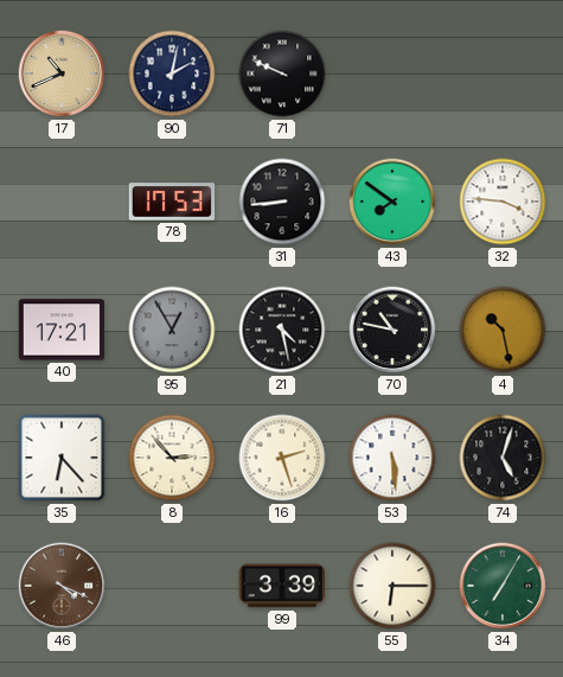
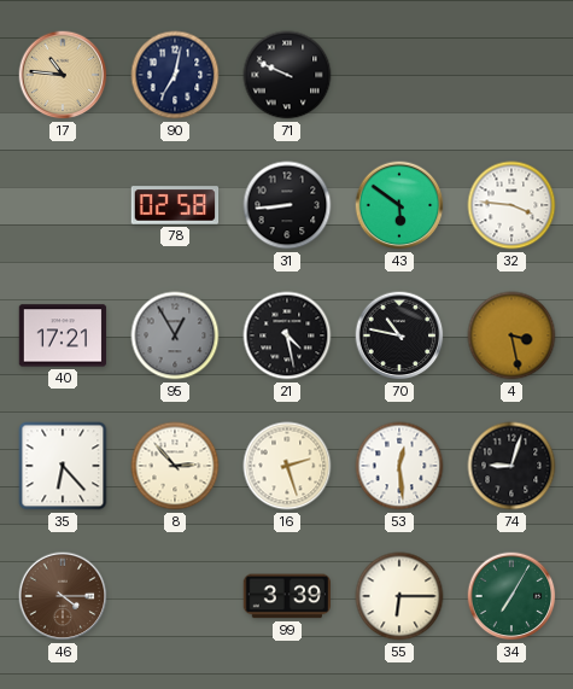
17: 10:41 -> 10:46
90: 2:02 -> 7:02
78: 17:53 -> 02:58
43: 7:51 -> 5:51
4: 10:28 -> 3:28
53: 5:29 -> 12:29
74: 5:03 -> 9:03
46: 4:19 -> 4:15
